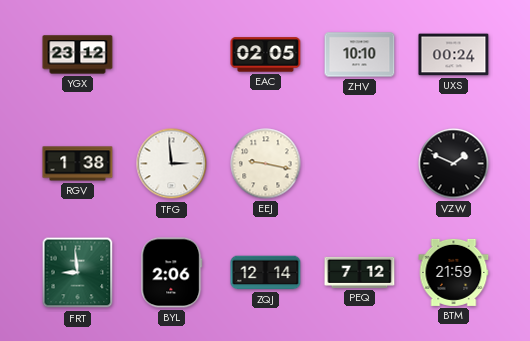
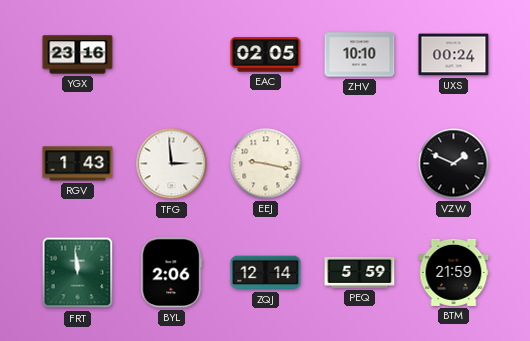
YGX: 23:12 -> 23:16
RGV: 1:38 -> 1:43
FRT: 8:59 -> 11:59
PEQ: 7:12 -> 5:59
